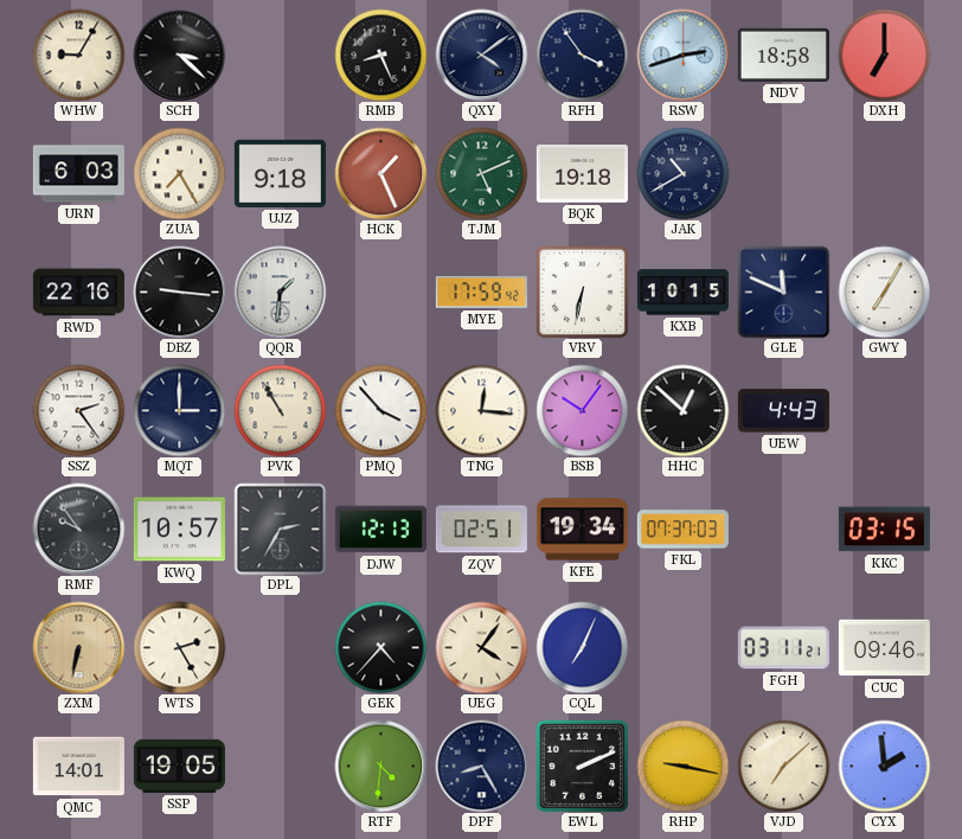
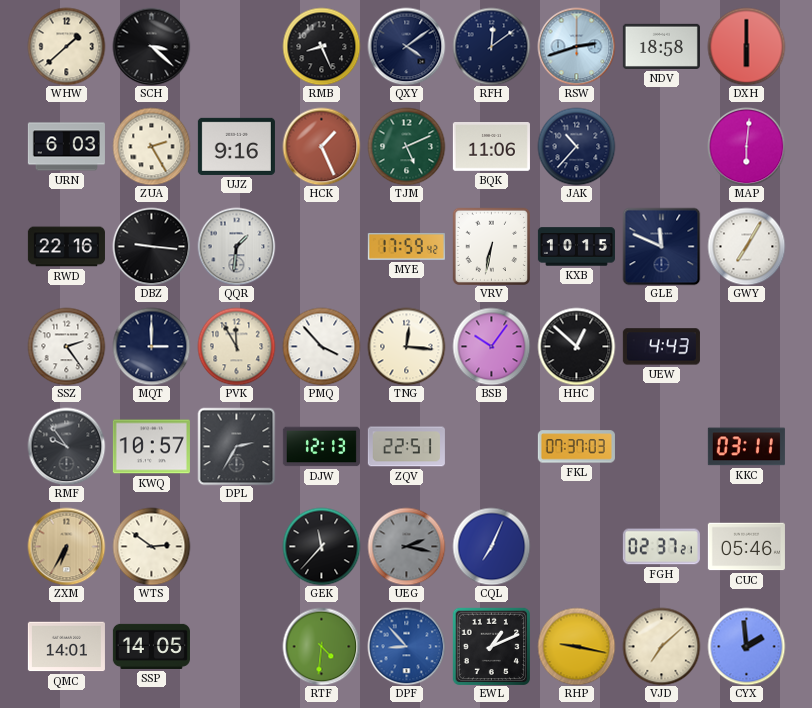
WHW: 9:05 -> 1:38
RFH: 3:54 -> 12:09
DXH: 7:00 -> 6:00
ZUA: 7:25 -> 2:25
UJZ: 9:18 -> 9:16
BQK: 19:18 -> 11:06
JAK: 10:40 -> 10:37
MAP: none -> 6:01
PVK: 10:55 -> 11:55
ZQV: 02:51 -> 22:51
KFE: 19:34 -> none
KKC: 03:15 -> 03:11
ZXM: 6:32 -> 6:35
WTS: 2:25 -> 2:51
GEK: 4:37 -> 11:37
UEG: 4:06 -> 2:17
UEG dial: cream -> grey
FGH: 03:11 -> 02:37
CUC: 09:46 -> 05:46
SSP: 19:05 -> 14:05
DPF: 8:25 -> 8:53
DPF dial: navy -> blue
EWL: 2:11 -> 1:11
